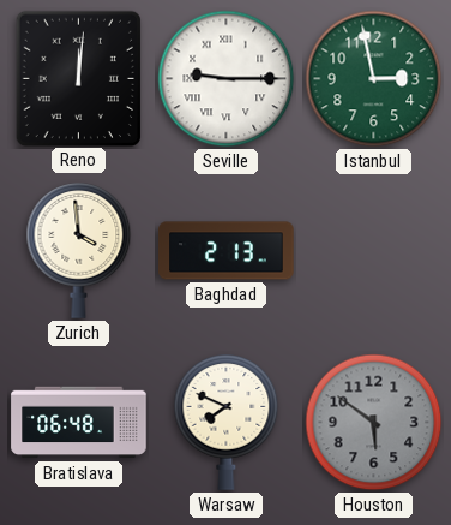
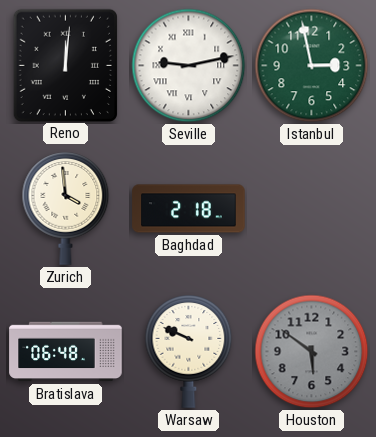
Seville: 9:15 -> 9:13
Baghdad: 2:13 -> 2:18
Warsaw: 7:49 -> 9:49
